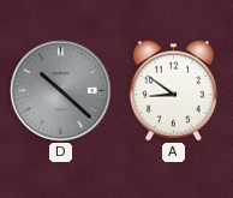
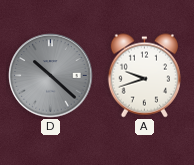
A: 8:51 -> 9:42
